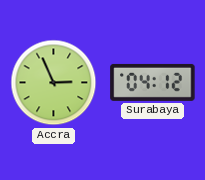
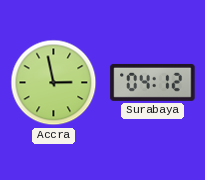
Accra: 2:56 -> 2:58
